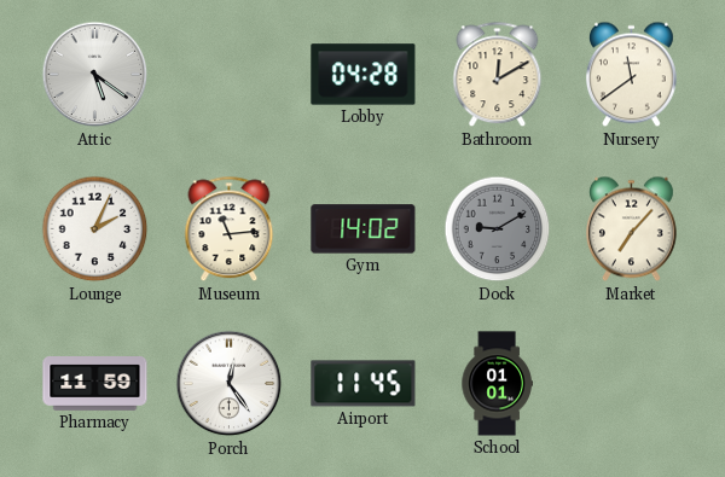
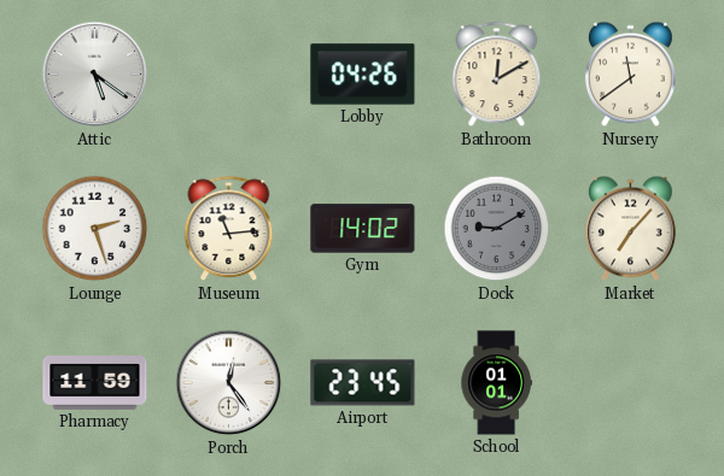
Lobby: 04:28 -> 04:26
Lounge: 2:04 -> 2:27
Airport: 11:45 -> 23:45
